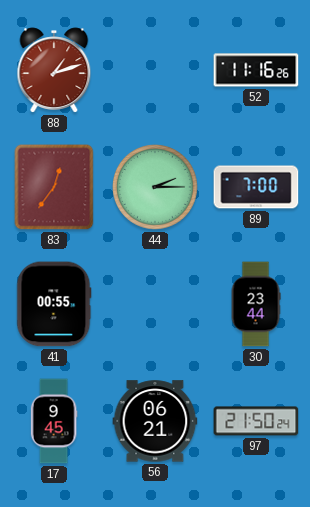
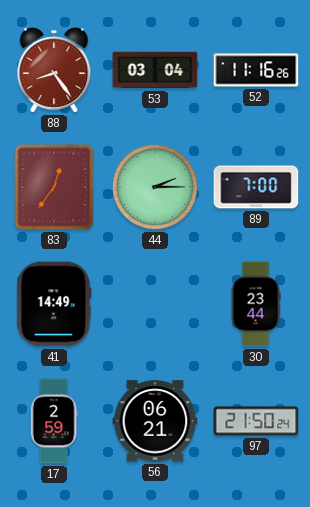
88: 1:12 -> 8:24
53: none -> 03:04
41: 00:55 -> 14:49
17: 9:45 -> 2:59
